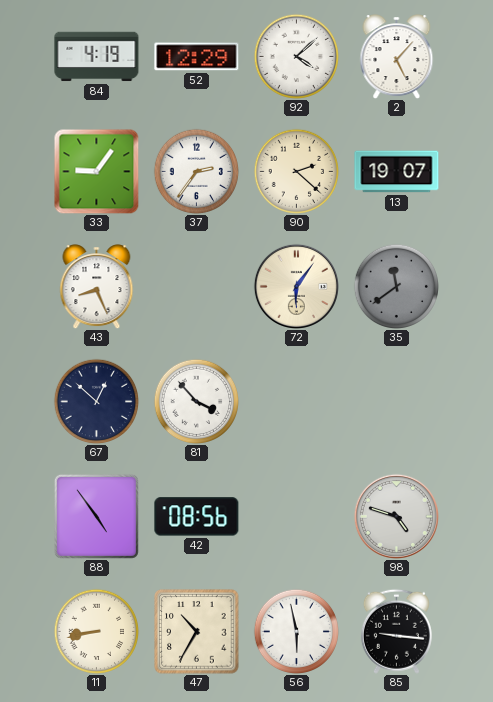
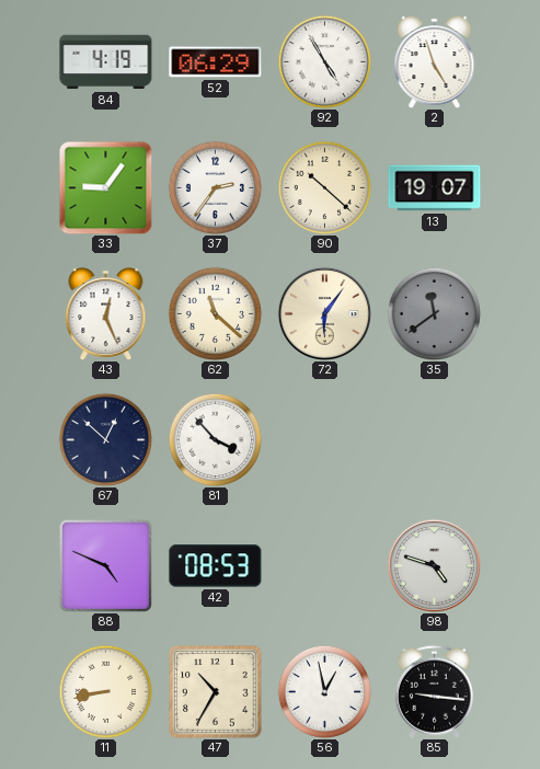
52: 12:29 -> 06:29
92: 4:08 -> 4:55
2: 5:07 -> 4:57
90: 2:22 -> 10:22
43: 8:26 -> 12:26
62: none -> 11:22
88: 4:54 -> 4:49
42: 08:56 -> 08:53
56: 5:58 -> 12:58
